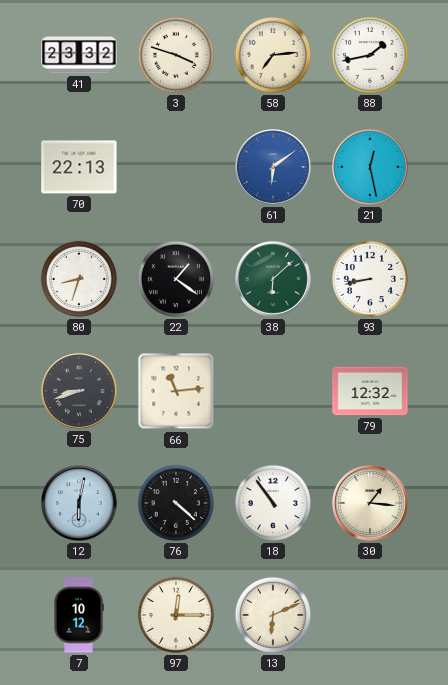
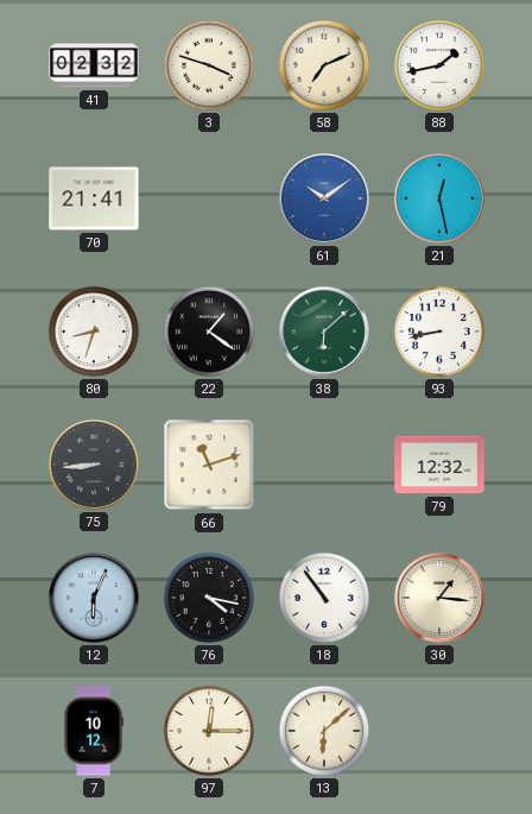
41: 23:32 -> 02:32
58: 7:14 -> 7:11
70: 22:13 -> 21:41
61: 6:09 -> 10:09
75: 8:42 -> 8:44
66: 11:14 -> 11:12
12: 6:02 -> 6:04
76: 4:22 -> 4:17
13: 6:11 -> 6:08
